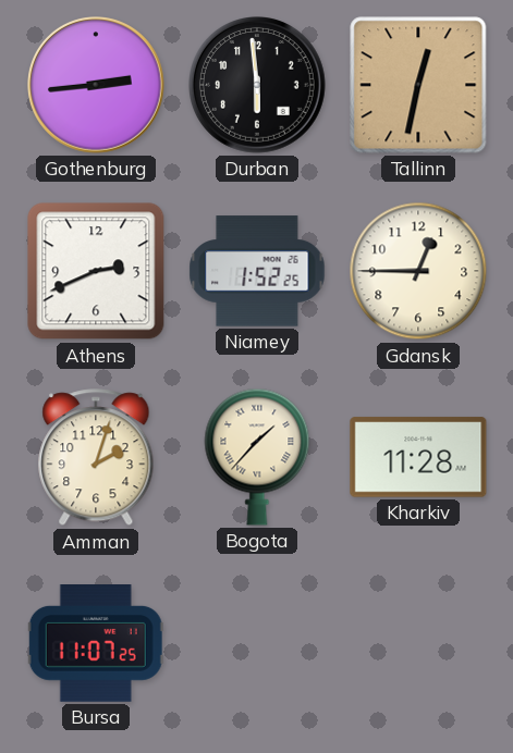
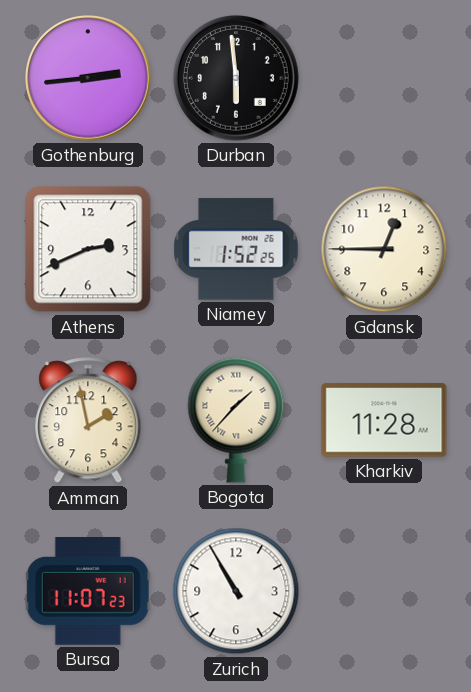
Tallinn: 12:32 -> none
Amman: 2:03 -> 1:58
Bursa: 11:07:25 -> 11:07:23
Zurich: none -> 10:55
